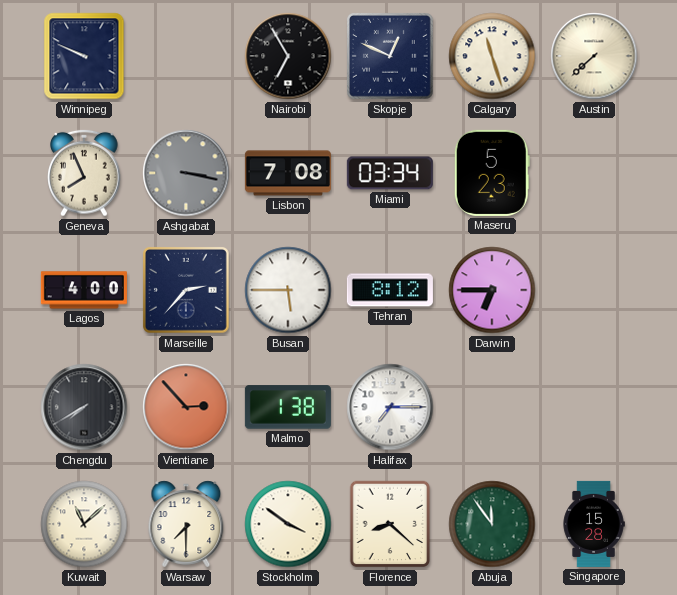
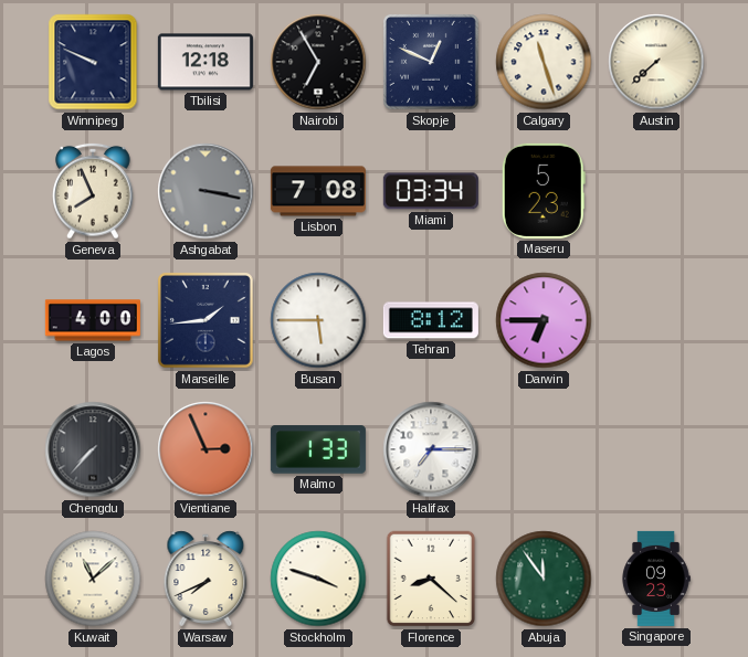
Tbilisi: none -> 12:18
Marseille: 2:37 -> 1:44
Chengdu: 7:40 -> 7:37
Vientiane: 2:53 -> 2:56
Malmo: 1:38 -> 1:33
Warsaw: 7:30 -> 7:41
Stockholm: 3:51 -> 3:48
Singapore: 15:28 -> 09:23
